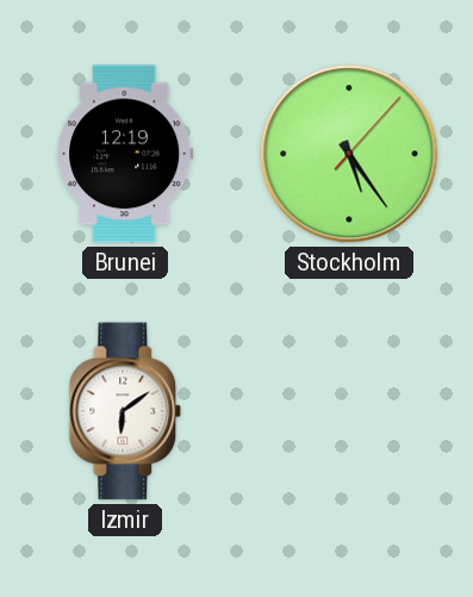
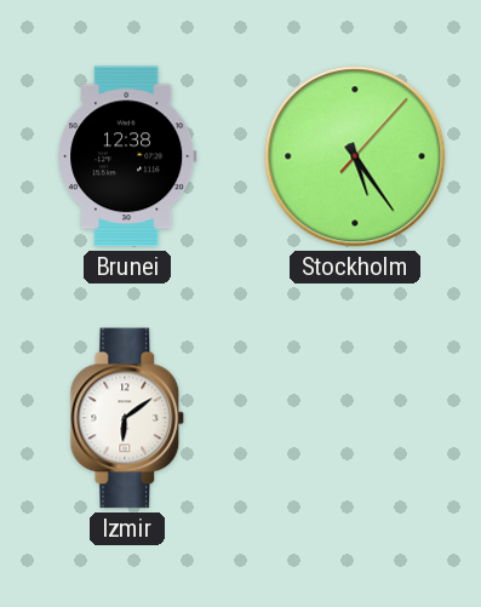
Brunei: 12:19 -> 12:38
